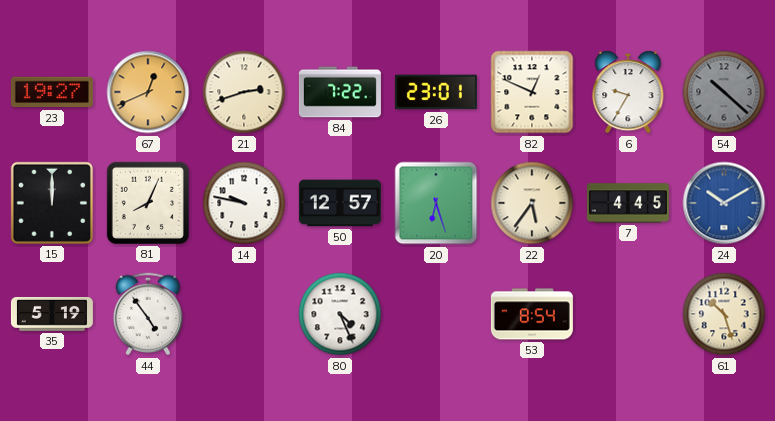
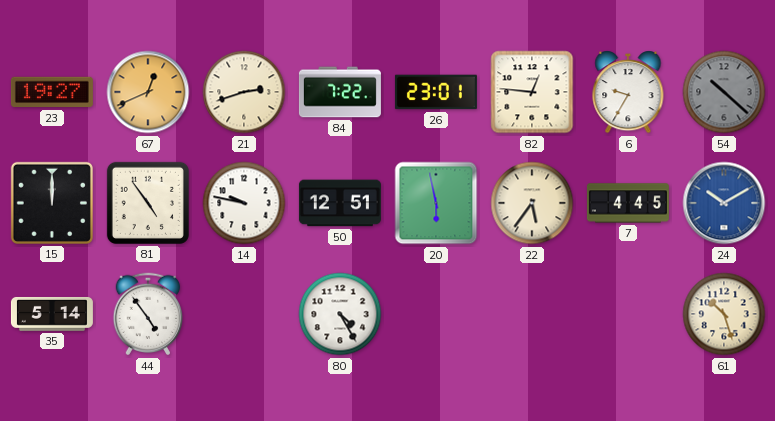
82: 12:49 -> 12:46
81: 8:04 -> 4:54
50: 12:57 -> 12:51
20: 6:27 -> 5:58
35: 5:19 -> 5:14
80: 4:26 -> 4:25
53: 8:54 -> none
